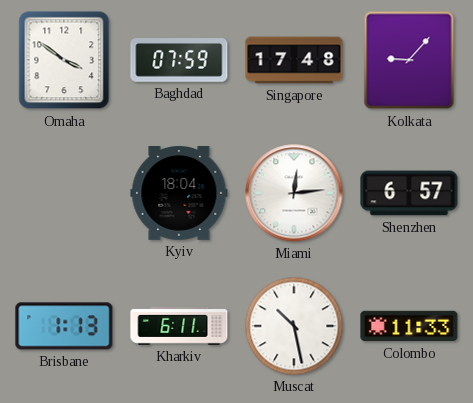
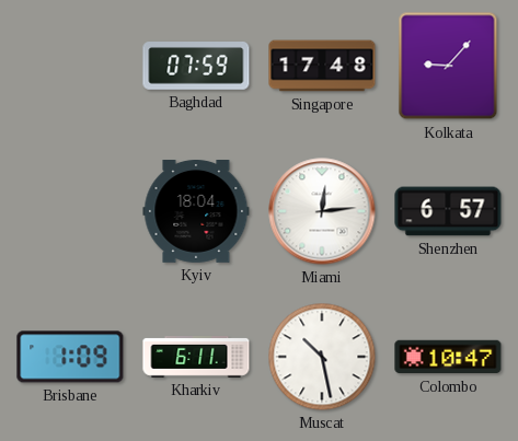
Omaha: 3:51 -> none
Brisbane: 1:13 -> 1:09
Colombo: 11:33 -> 10:47
